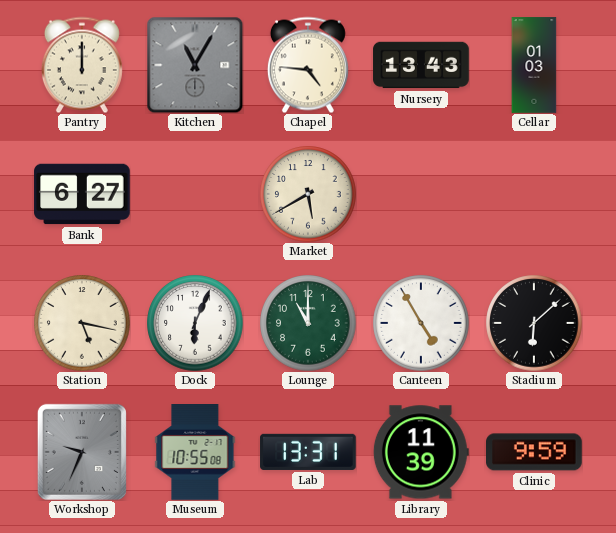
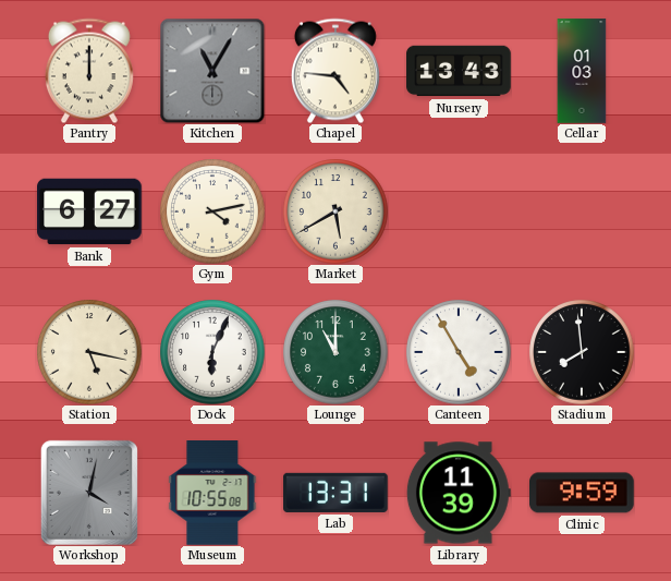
Gym: none -> 4:13
Stadium: 6:08 -> 7:59
Workshop: 9:34 -> 4:02
